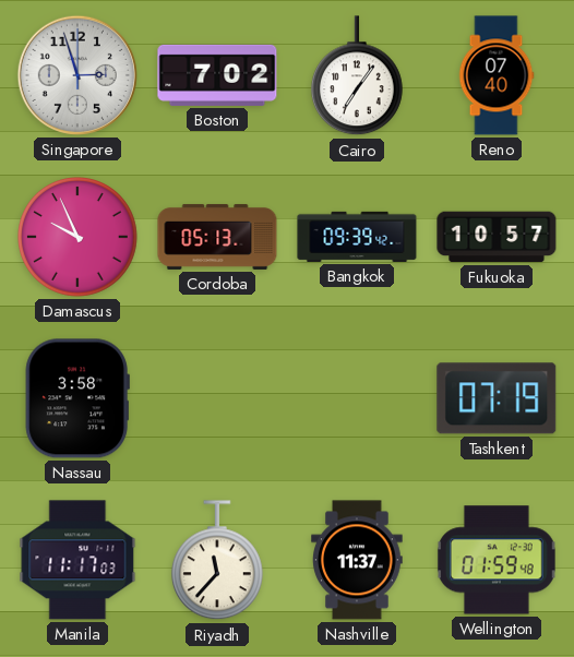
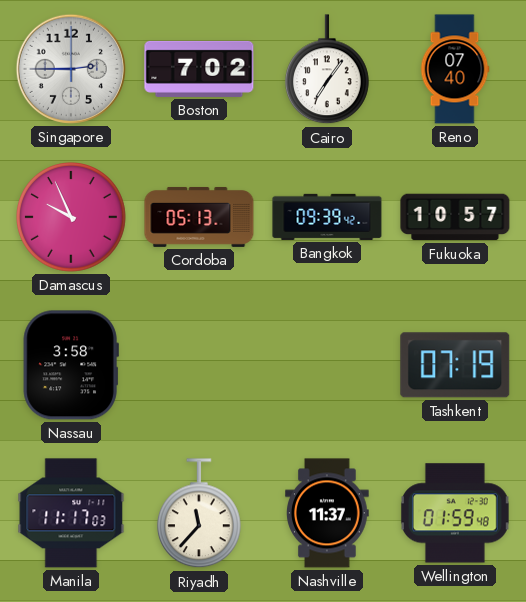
Singapore: 2:57 -> 2:45
